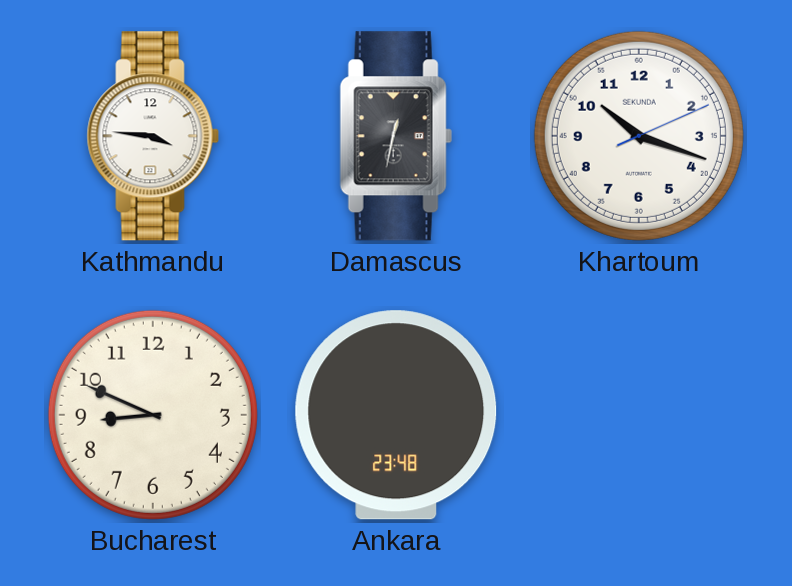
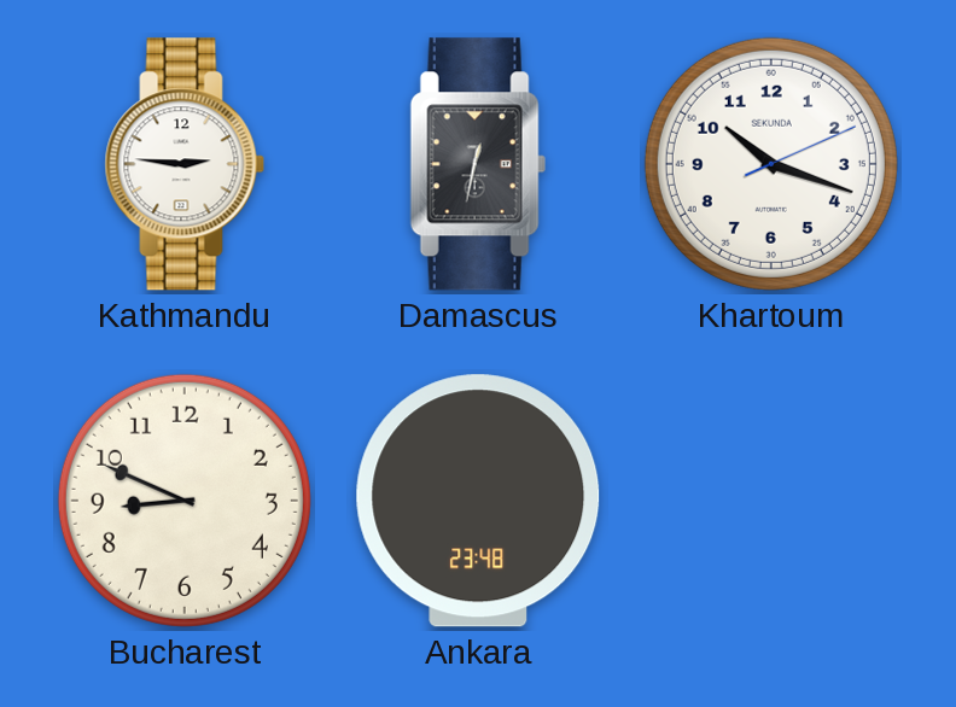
Kathmandu: 3:46 -> 2:46
